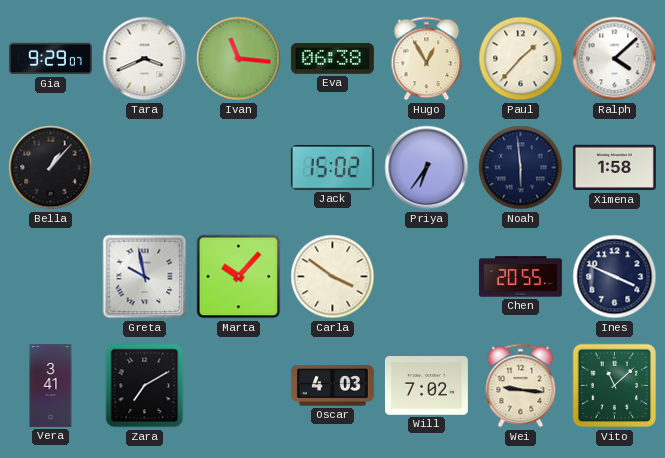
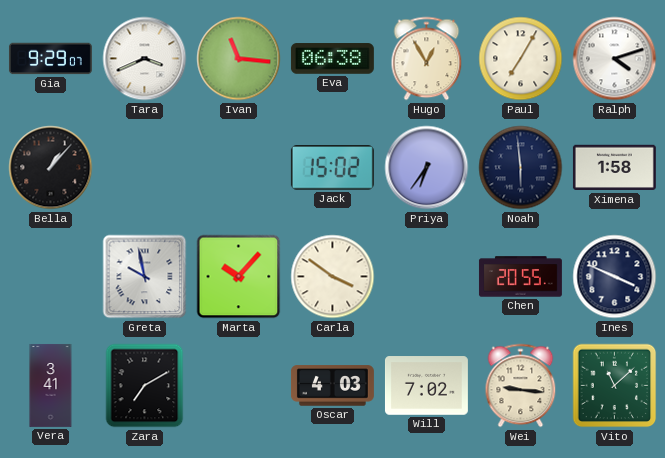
Paul: 1:37 -> 7:05
Ralph: 4:08 -> 4:12
